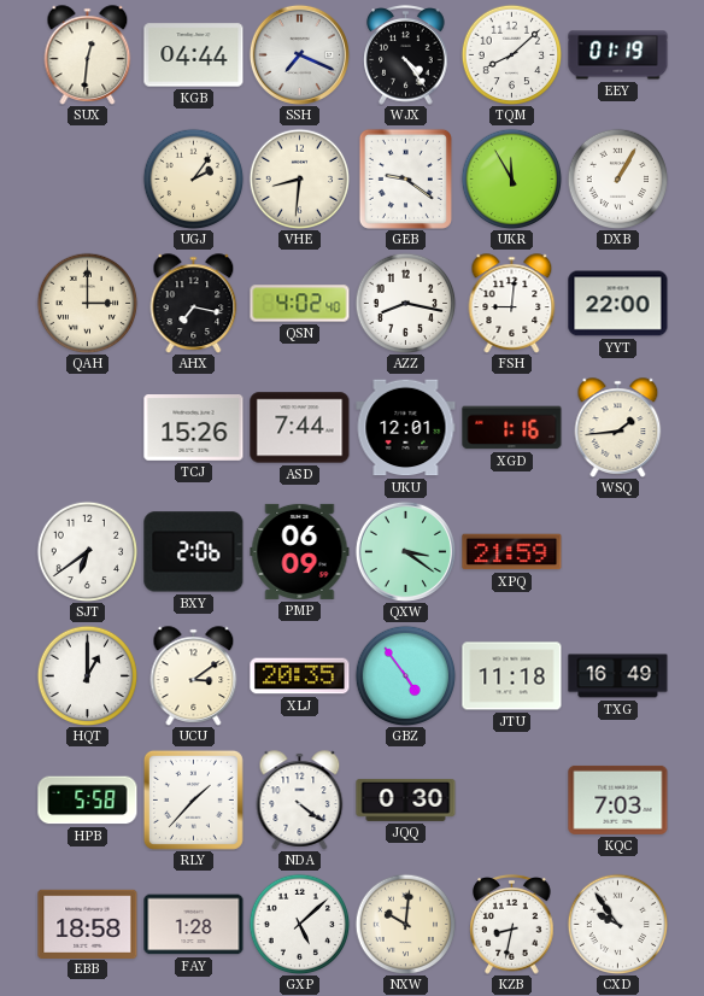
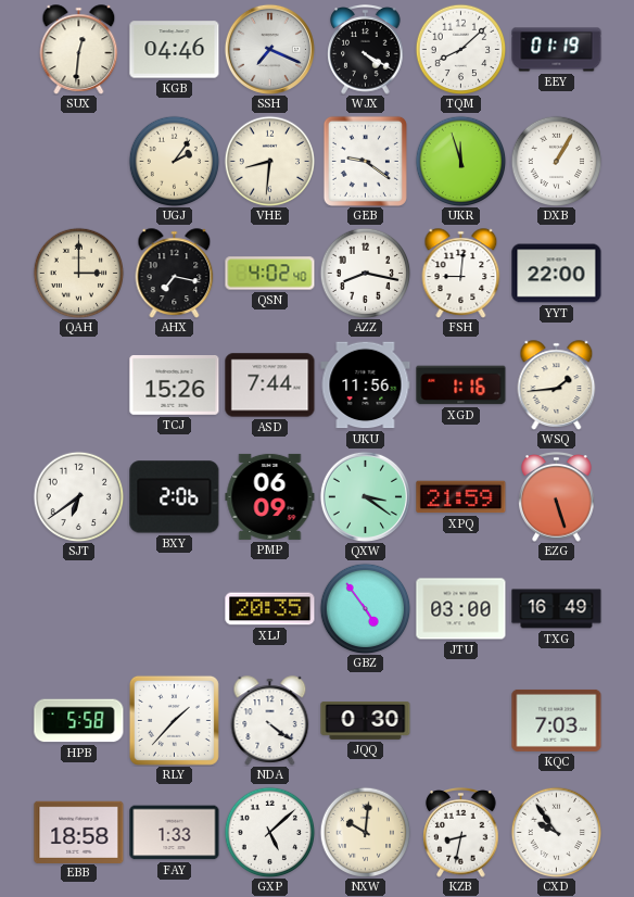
KGB: 04:44 -> 04:46
WJX: 4:24 -> 4:20
UKR: 11:55 -> 11:57
UKU: 12:01 -> 11:56
EZG: none -> 5:27
HQT: 1:00 -> none
UCU: 3:09 -> none
JTU: 11:18 -> 03:00
FAY: 1:28 -> 1:33
